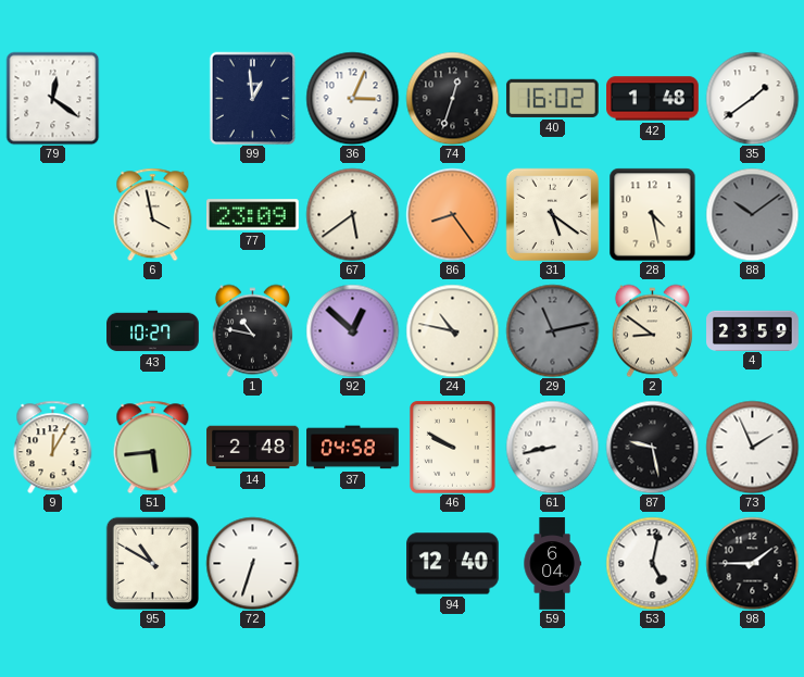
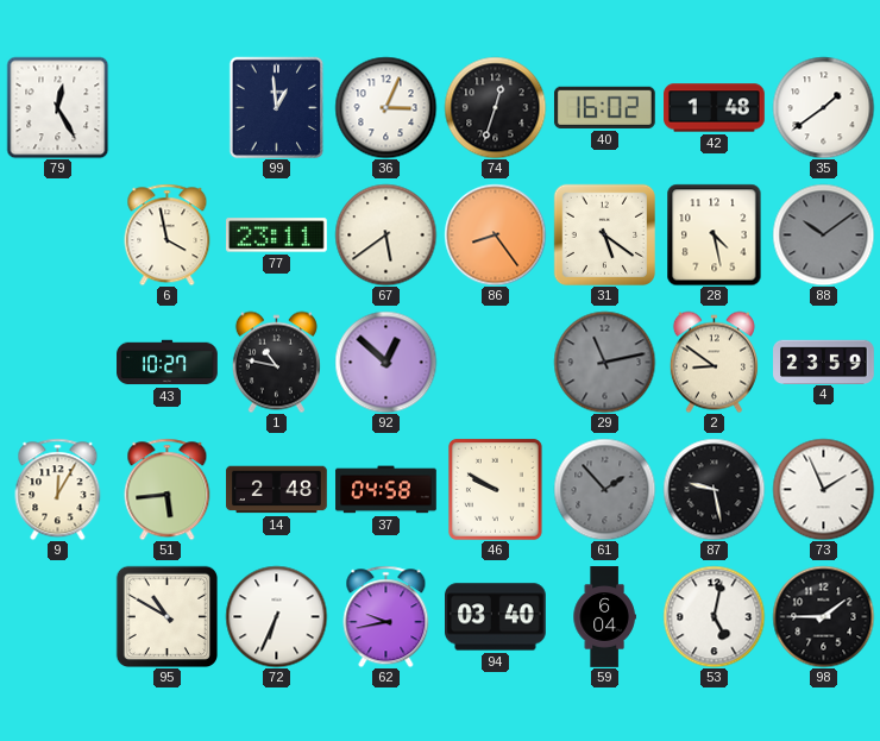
79: 12:21 -> 12:25
77: 23:09 -> 23:11
24: 10:47 -> none
61: 8:43 -> 1:53
61 dial: white -> grey
72: 6:33 -> 6:34
62: none -> 9:43
94: 12:40 -> 03:40
